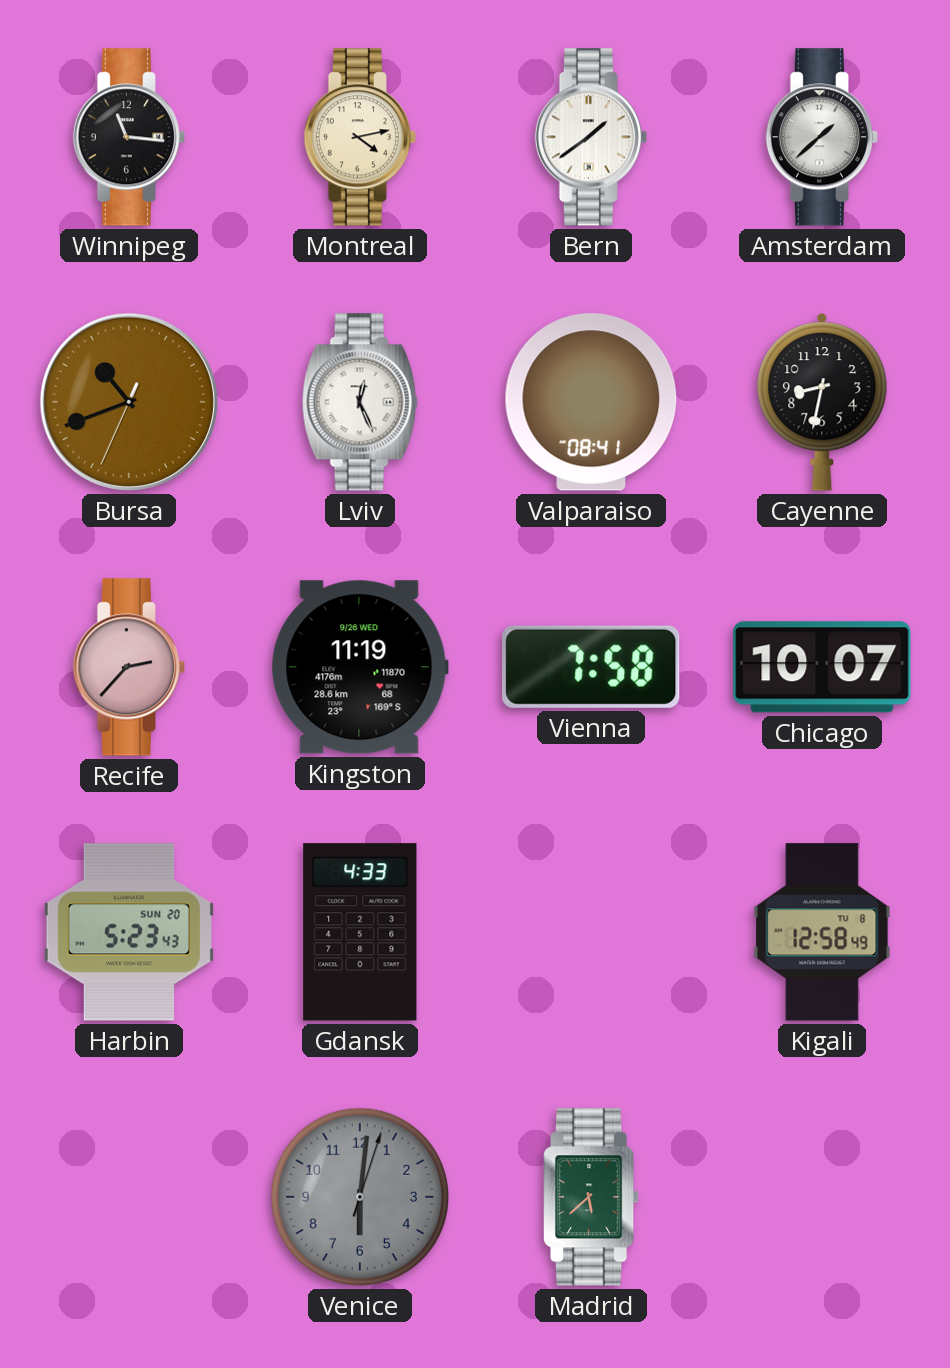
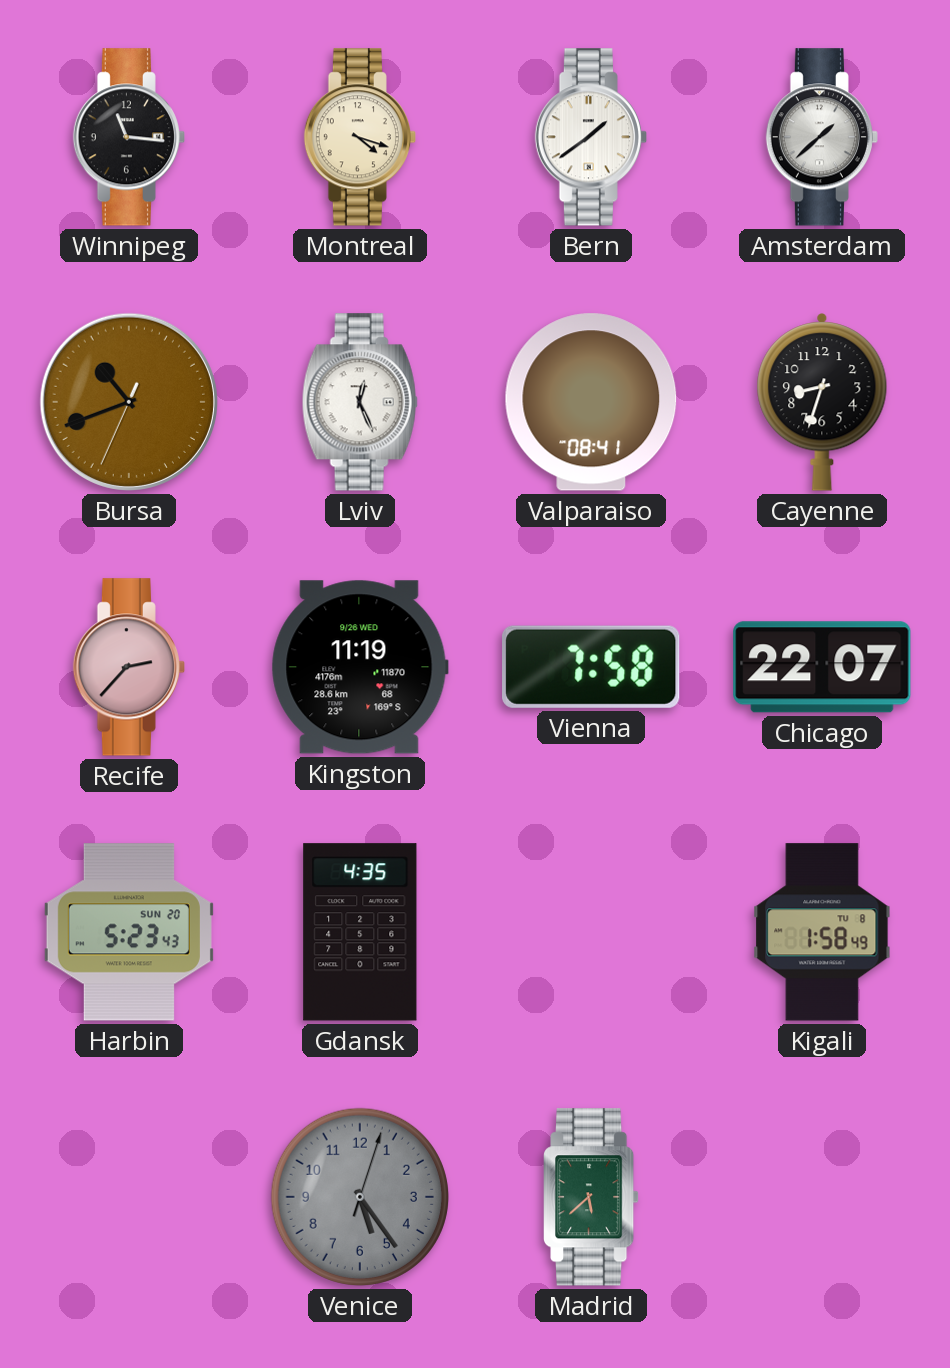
Montreal: 4:13 -> 4:18
Cayenne: 8:32 -> 8:33
Chicago: 10:07 -> 22:07
Gdansk: 4:33 -> 4:35
Kigali: 12:58 -> 1:58
Venice: 6:01 -> 5:24
